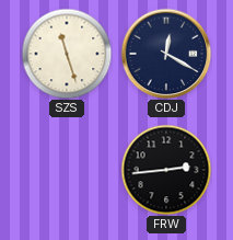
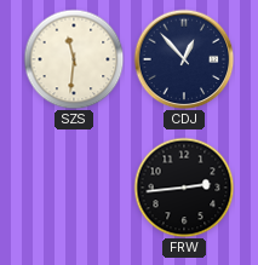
SZS: 11:27 -> 11:31
CDJ: 12:20 -> 12:53
